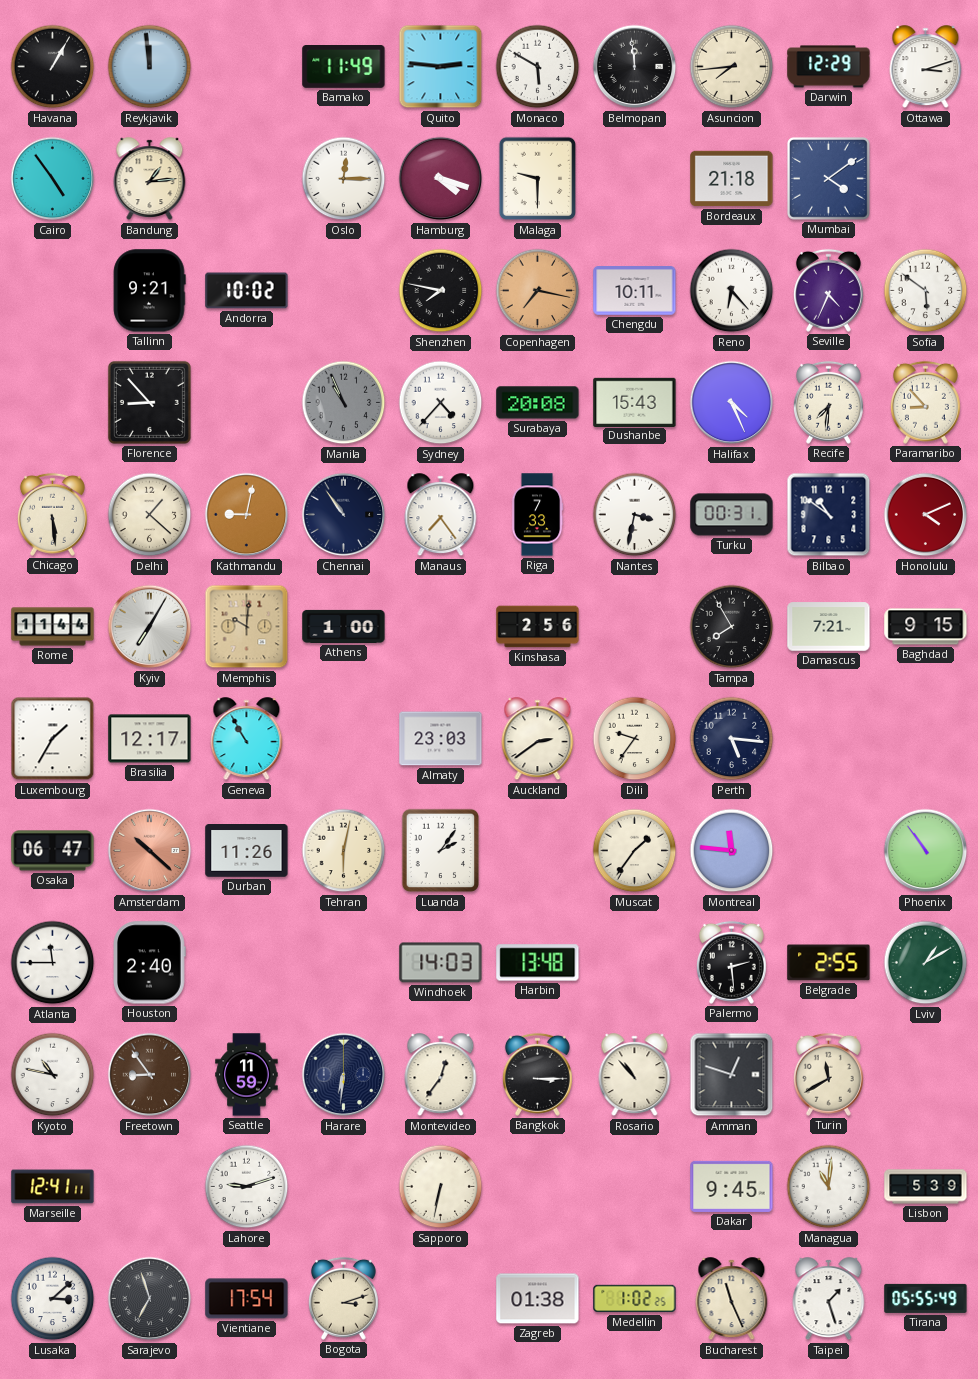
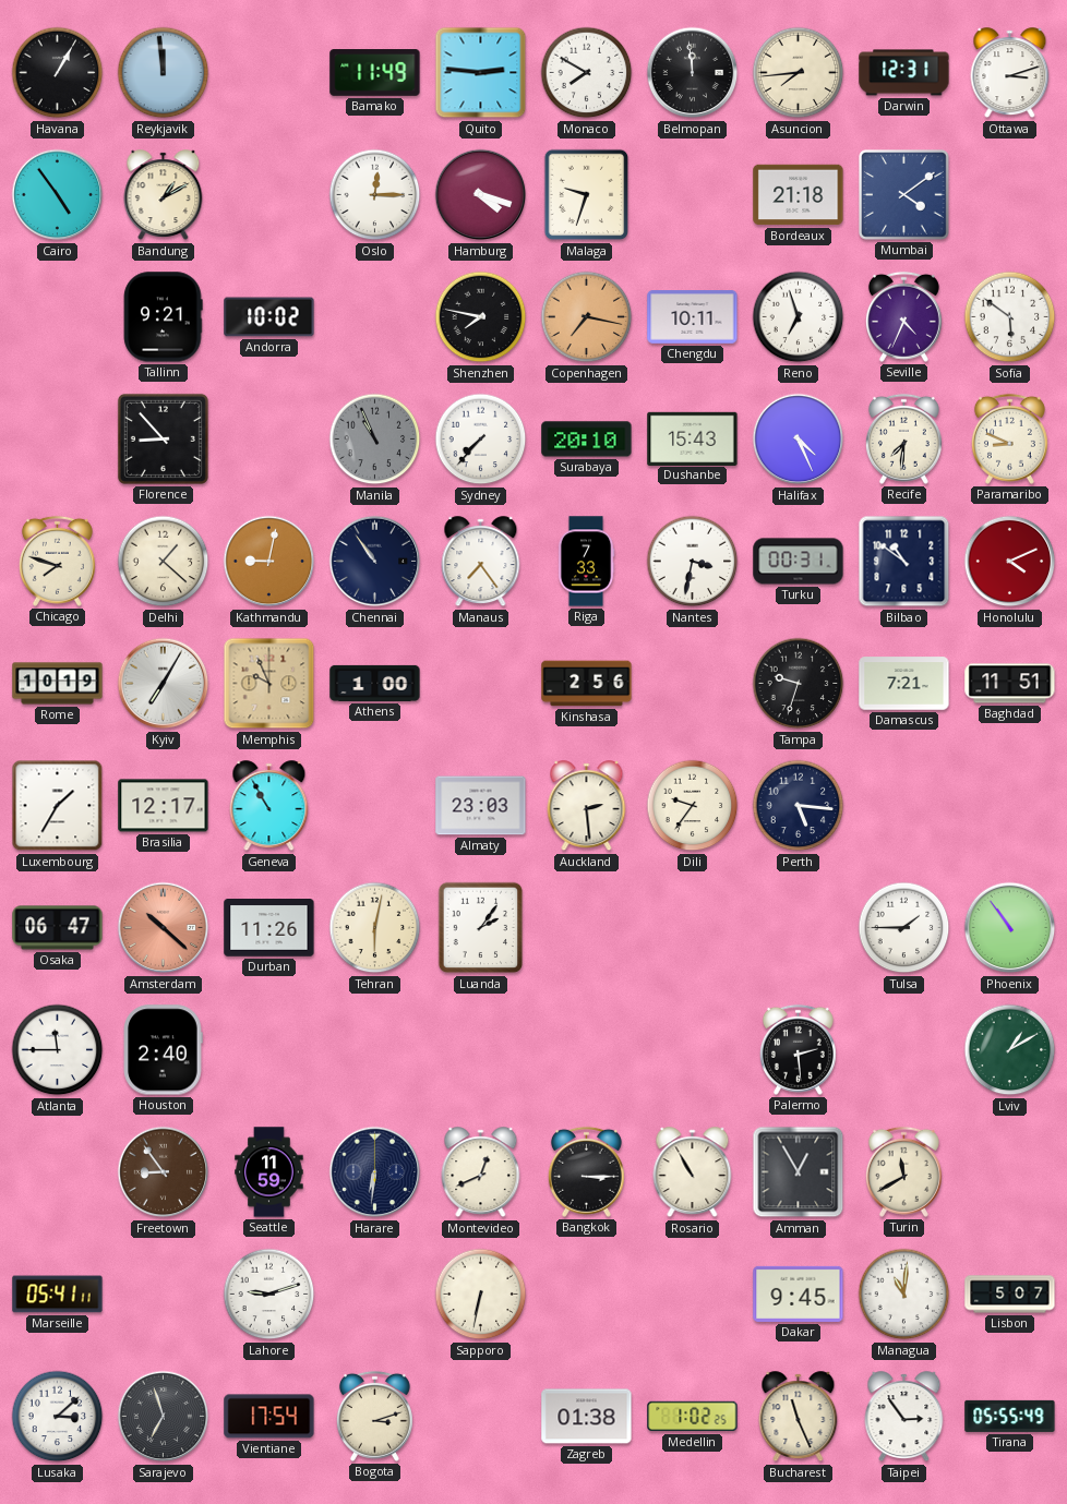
Monaco: 5:50 -> 7:50
Darwin: 12:29 -> 12:31
Bandung: 1:14 -> 1:10
Malaga: 9:30 -> 9:33
Reno: 6:23 -> 6:57
Sydney: 4:37 -> 7:37
Surabaya: 20:08 -> 20:10
Paramaribo: 8:53 -> 8:49
Chicago: 5:29 -> 7:48
Rome: 11:44 -> 10:19
Memphis: 10:01 -> 9:56
Tampa: 7:55 -> 9:33
Baghdad: 9:15 -> 11:51
Auckland: 2:39 -> 2:29
Muscat: 1:36 -> none
Montreal: 11:46 -> none
Tulsa: none -> 1:45
Windhoek: 14:03 -> none
Harbin: 13:48 -> none
Belgrade: 2:55 -> none
Kyoto: 10:47 -> none
Montevideo: 12:36 -> 12:41
Rosario: 10:53 -> 10:55
Amman: 12:48 -> 12:55
Marseille: 12:41 -> 05:41
Lisbon: 5:39 -> 5:07
Taipei: 1:27 -> 2:54
